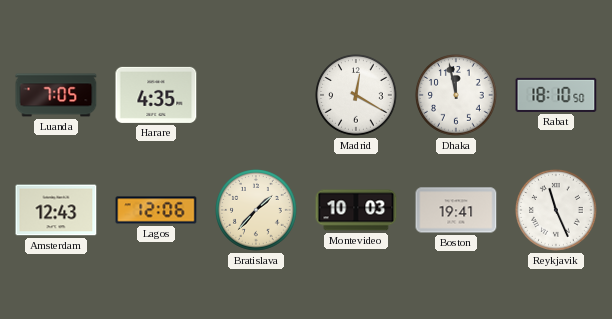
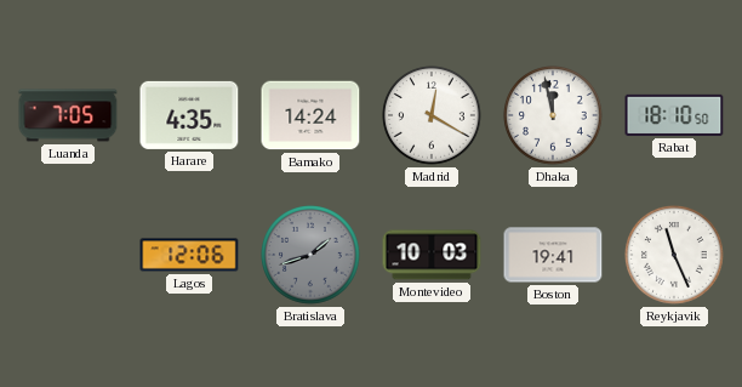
Bamako: none -> 14:24
Amsterdam: 12:43 -> none
Bratislava: 1:37 -> 1:42
Bratislava dial: cream -> grey
